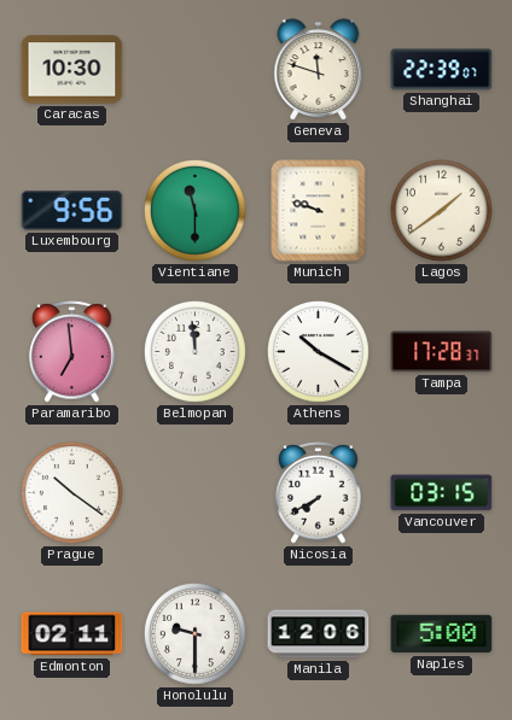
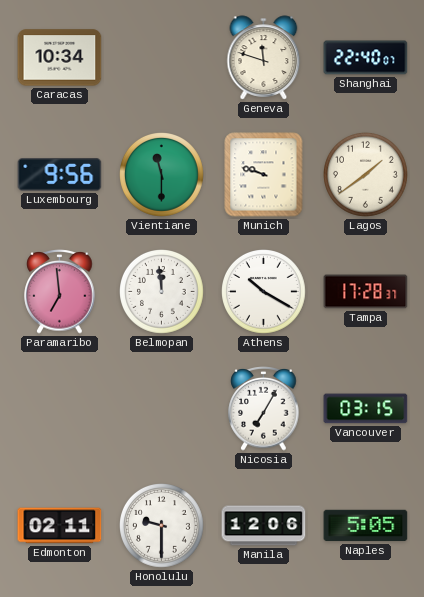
Caracas: 10:30 -> 10:34
Shanghai: 22:39 -> 22:40
Prague: 10:21 -> none
Nicosia: 7:40 -> 7:05
Naples: 5:00 -> 5:05
